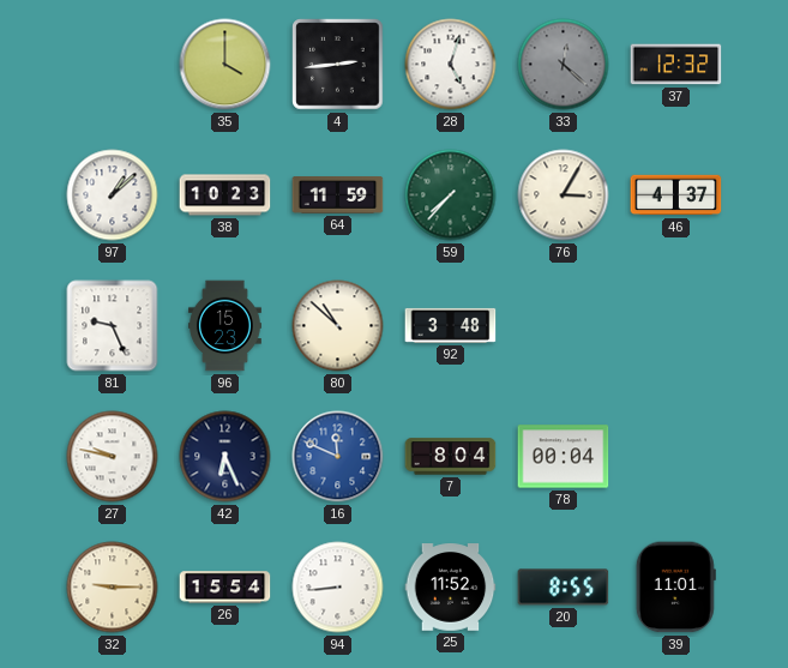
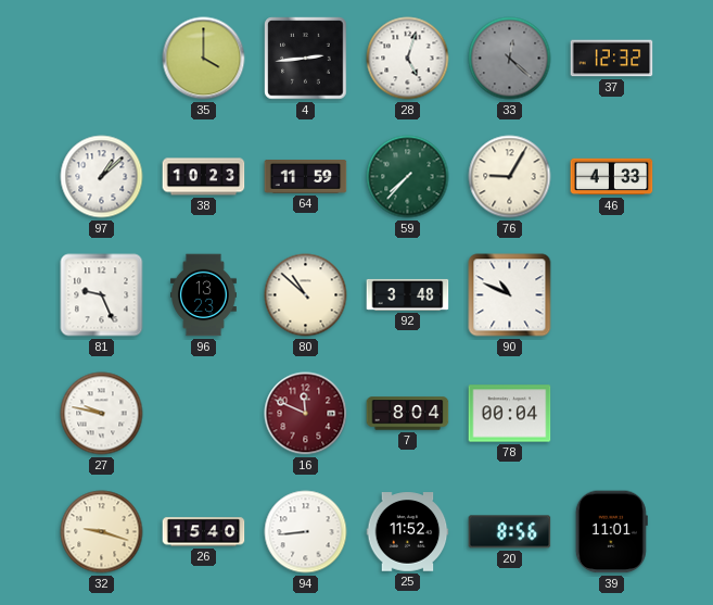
76: 3:05 -> 9:05
46: 4:37 -> 4:33
96: 15:23 -> 13:23
90: none -> 10:49
42: 6:26 -> none
16 dial: blue -> burgundy
32: 9:15 -> 9:18
26: 15:54 -> 15:40
20: 8:55 -> 8:56
